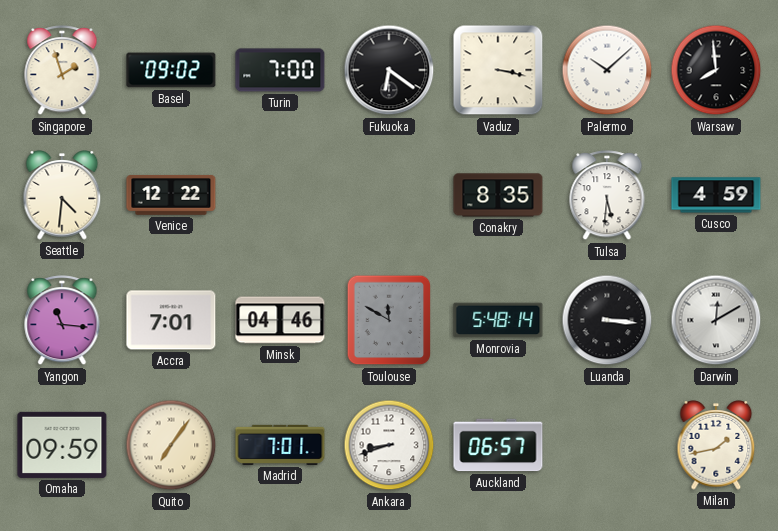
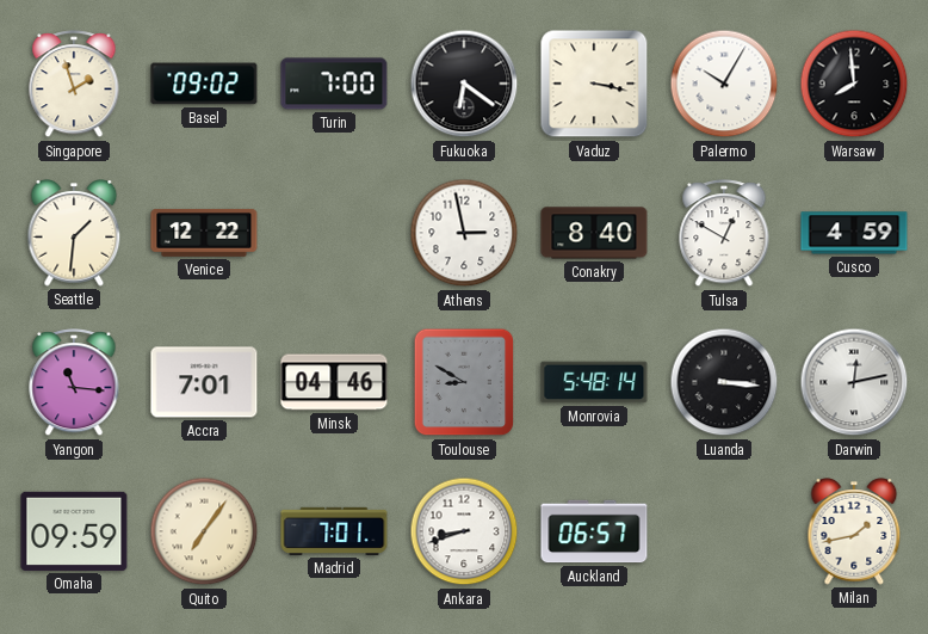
Palermo: 10:08 -> 10:05
Seattle: 4:31 -> 1:31
Athens: none -> 2:58
Conakry: 8:35 -> 8:40
Tulsa: 5:31 -> 12:50
Toulouse: 11:50 -> 8:50
Darwin: 12:10 -> 12:13
